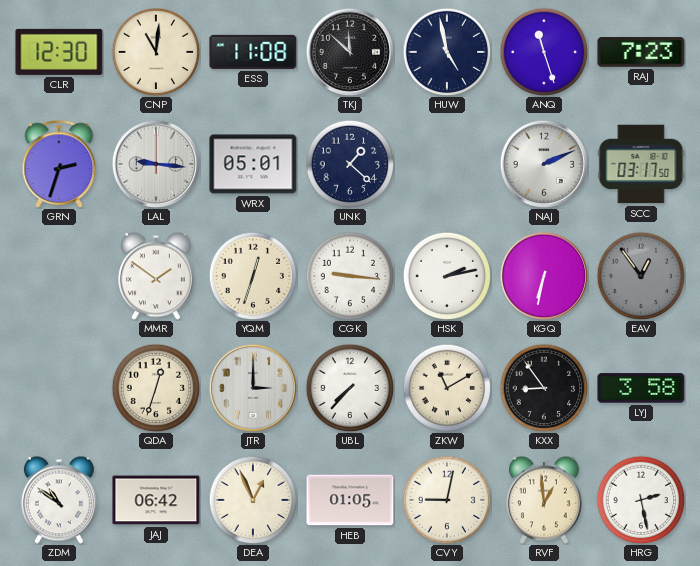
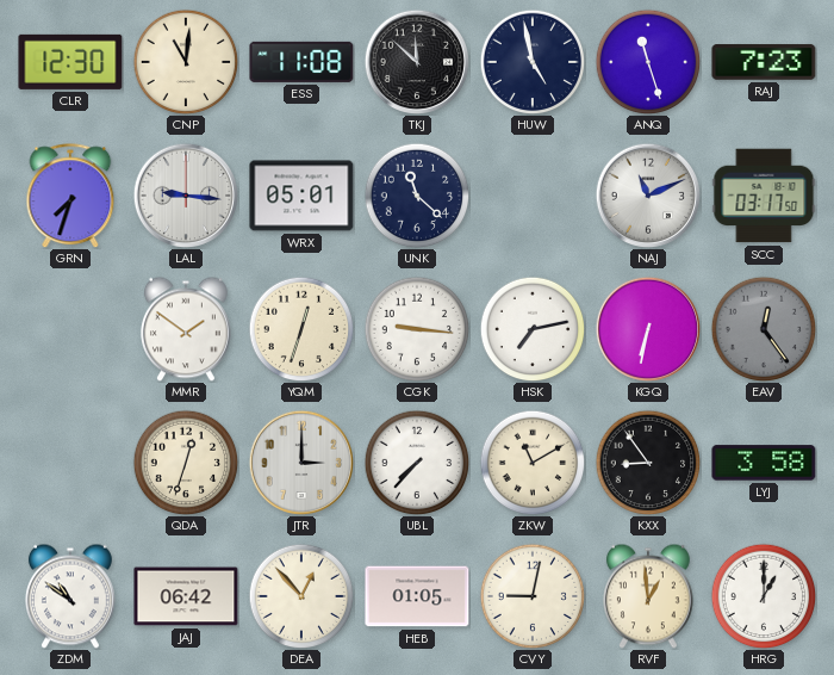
GRN: 2:33 -> 7:33
UNK: 1:22 -> 11:22
NAJ: 2:11 -> 11:11
HSK: 2:13 -> 7:13
EAV: 12:54 -> 12:24
DEA: 12:56 -> 12:53
HRG: 2:28 -> 1:00
